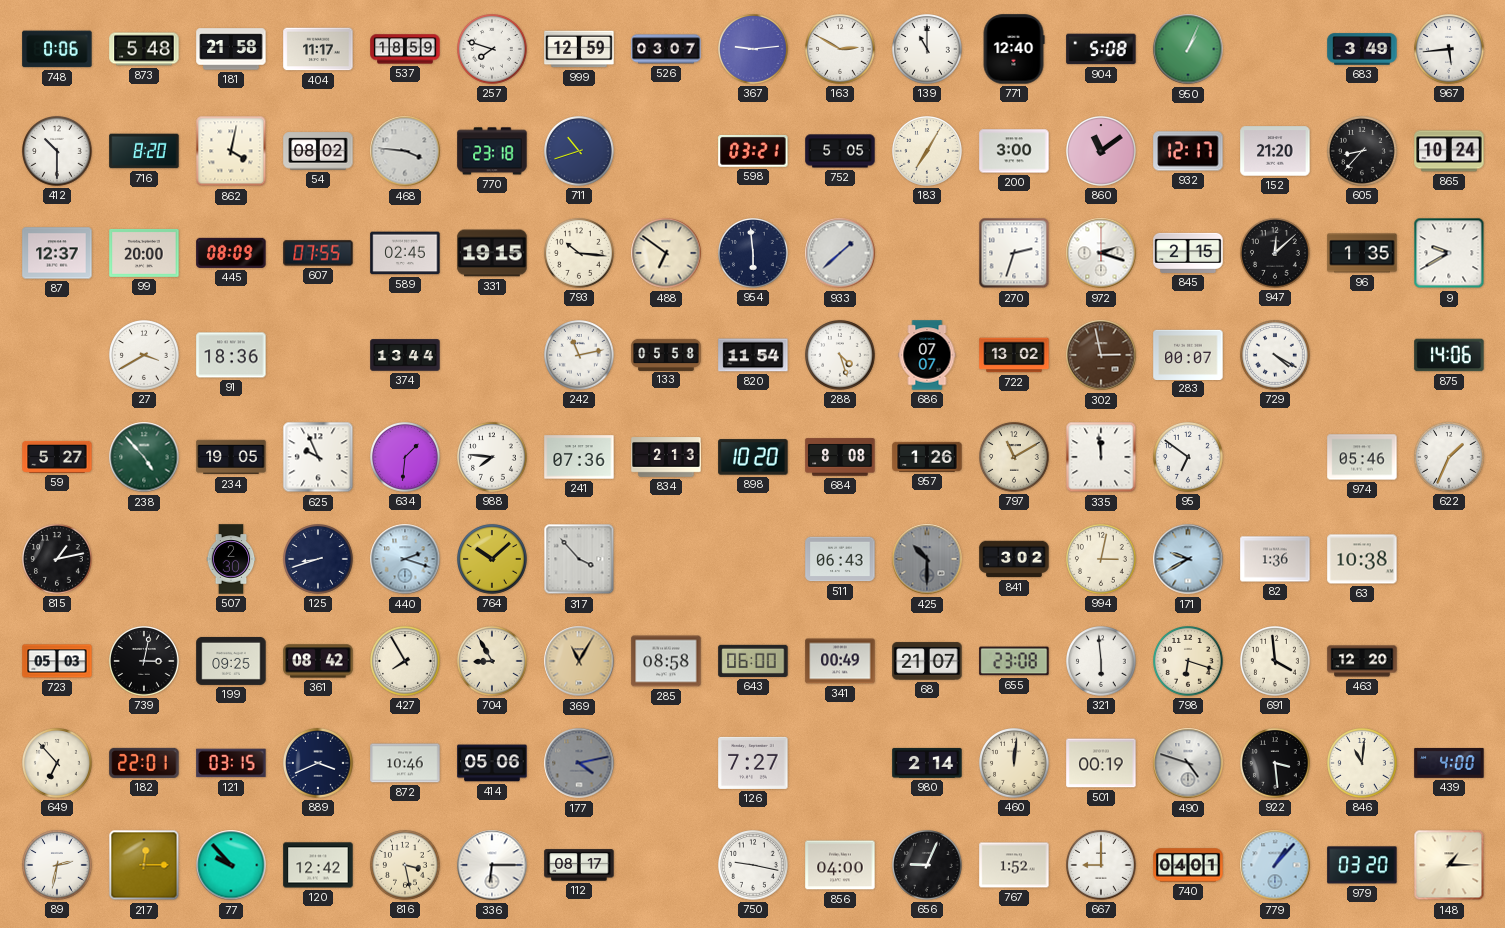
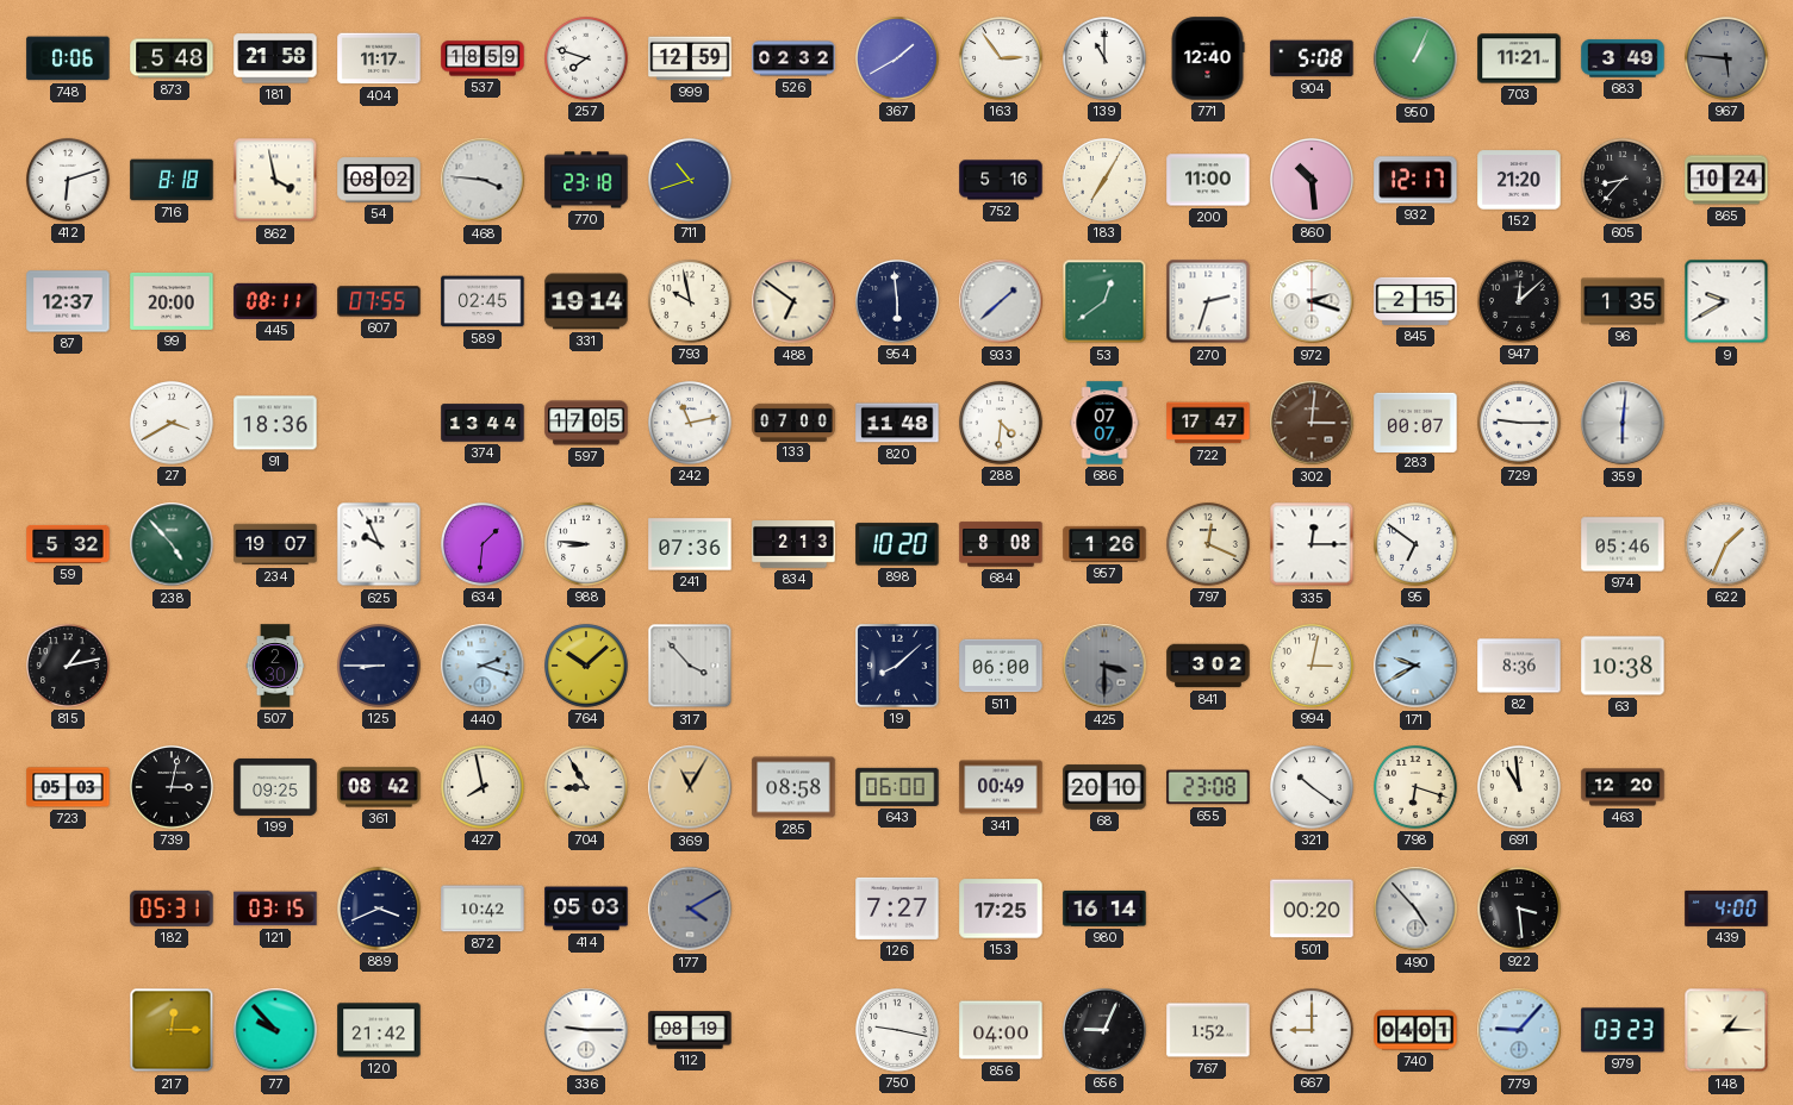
526: 03:07 -> 02:32
367: 9:14 -> 1:40
163: 2:50 -> 2:54
703: none -> 11:21
967: 5:44 -> 5:46
967 dial: white -> grey
412: 10:30 -> 6:12
716: 8:20 -> 8:18
862: 4:02 -> 3:58
598: 03:21 -> none
752: 5:05 -> 5:16
200: 3:00 -> 11:00
860: 11:09 -> 10:29
445: 08:09 -> 08:11
331: 19:15 -> 19:14
793: 10:16 -> 9:58
53: none -> 12:39
597: none -> 17:05
133: 05:58 -> 07:00
820: 11:54 -> 11:48
288: 4:27 -> 4:31
722: 13:02 -> 17:47
302: 2:58 -> 3:01
729: 4:20 -> 9:15
359: none -> 6:01
875: 14:06 -> none
59: 5:27 -> 5:32
234: 19:05 -> 19:07
988: 7:46 -> 8:46
797: 11:10 -> 12:19
335: 11:59 -> 12:15
125: 8:42 -> 8:45
19: none -> 8:08
511: 06:43 -> 06:00
425: 10:30 -> 3:30
82: 1:36 -> 8:36
427: 7:55 -> 7:58
68: 21:07 -> 20:10
321: 5:59 -> 10:21
691: 3:59 -> 10:59
649: 6:53 -> none
182: 22:01 -> 05:31
872: 10:46 -> 10:42
414: 05:06 -> 05:03
177: 4:13 -> 4:10
153: none -> 17:25
980: 2:14 -> 16:14
460: 12:01 -> none
501: 00:19 -> 00:20
490: 4:48 -> 4:53
846: 11:01 -> none
89: 2:32 -> none
120: 12:42 -> 21:42
816: 3:28 -> none
336: 6:15 -> 9:15
112: 08:17 -> 08:19
779: 1:07 -> 9:07
979: 03:20 -> 03:23
